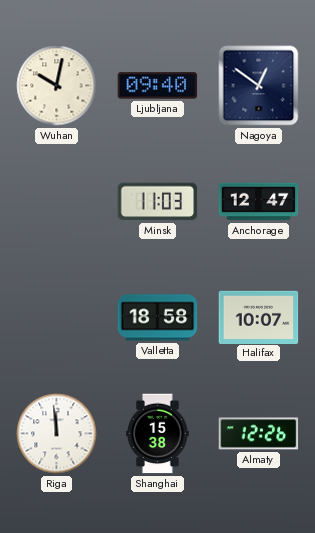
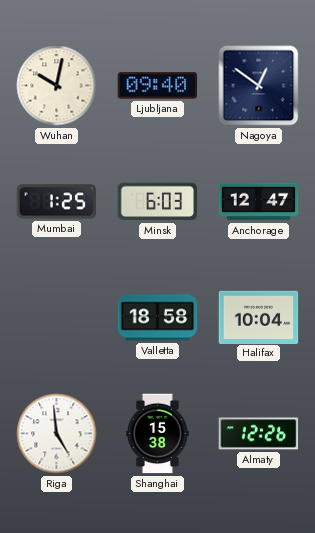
Mumbai: none -> 1:25
Minsk: 11:03 -> 6:03
Halifax: 10:07 -> 10:04
Riga: 11:59 -> 4:59
